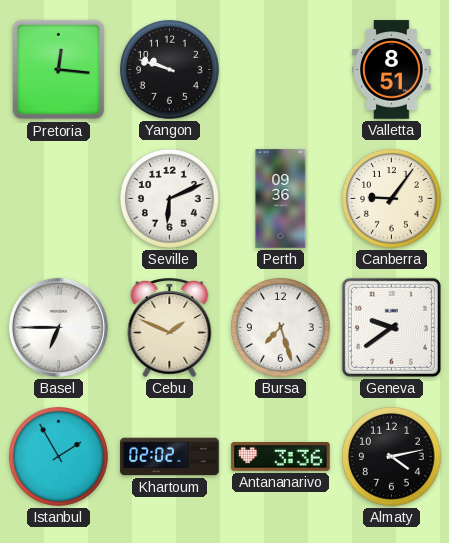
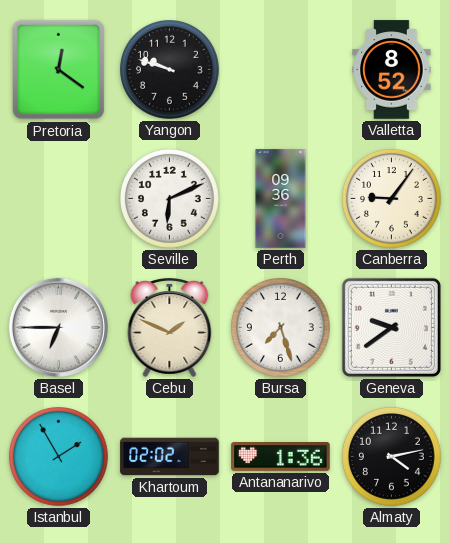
Pretoria: 12:16 -> 12:21
Valletta: 8:51 -> 8:52
Antananarivo: 3:36 -> 1:36
